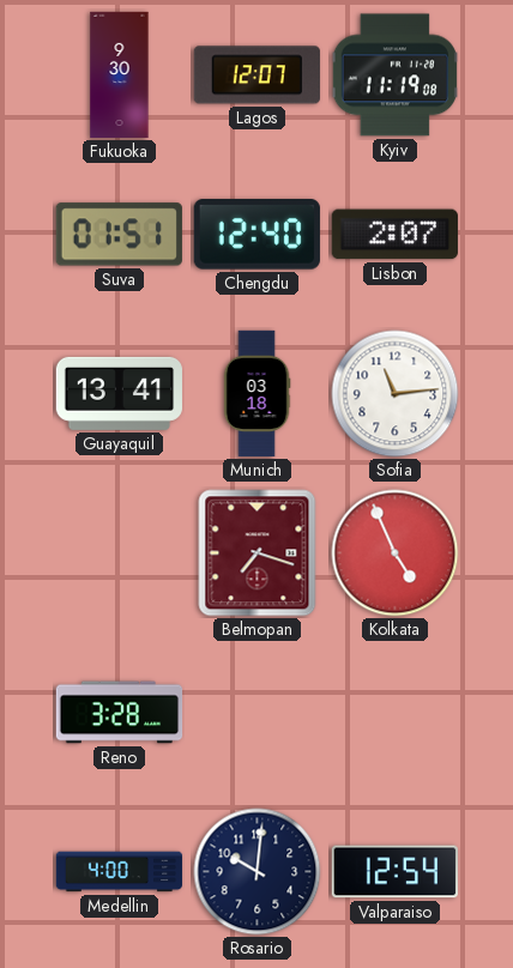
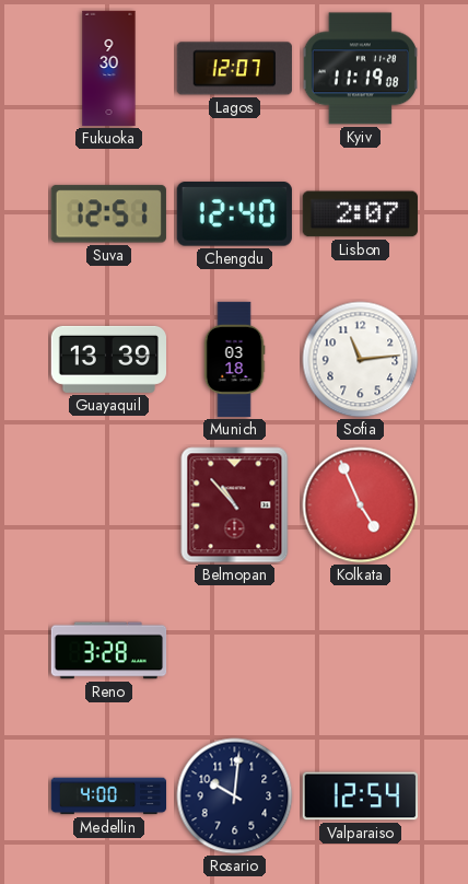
Suva: 01:51 -> 12:51
Guayaquil: 13:41 -> 13:39
Belmopan: 7:18 -> 10:53
